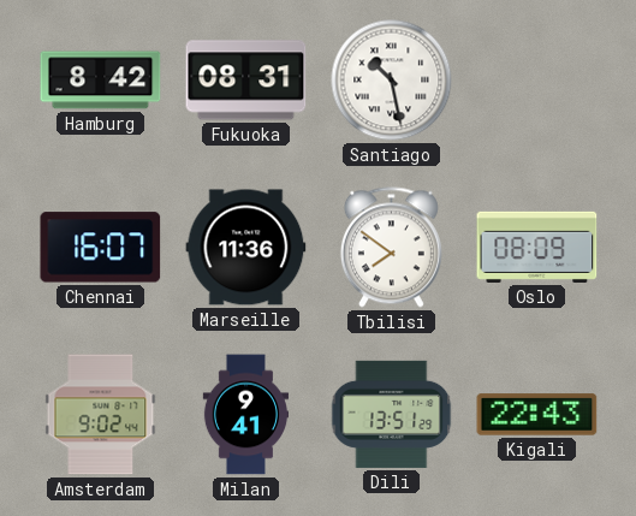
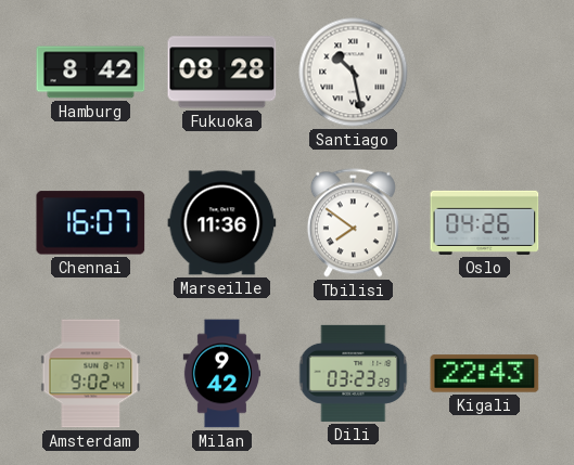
Fukuoka: 08:31 -> 08:28
Oslo: 08:09 -> 04:26
Milan: 9:41 -> 9:42
Dili: 13:51 -> 03:23
